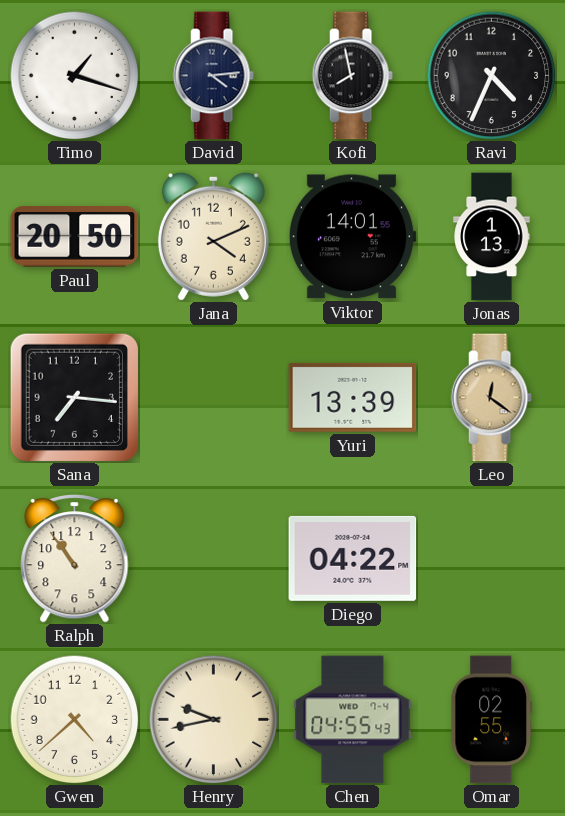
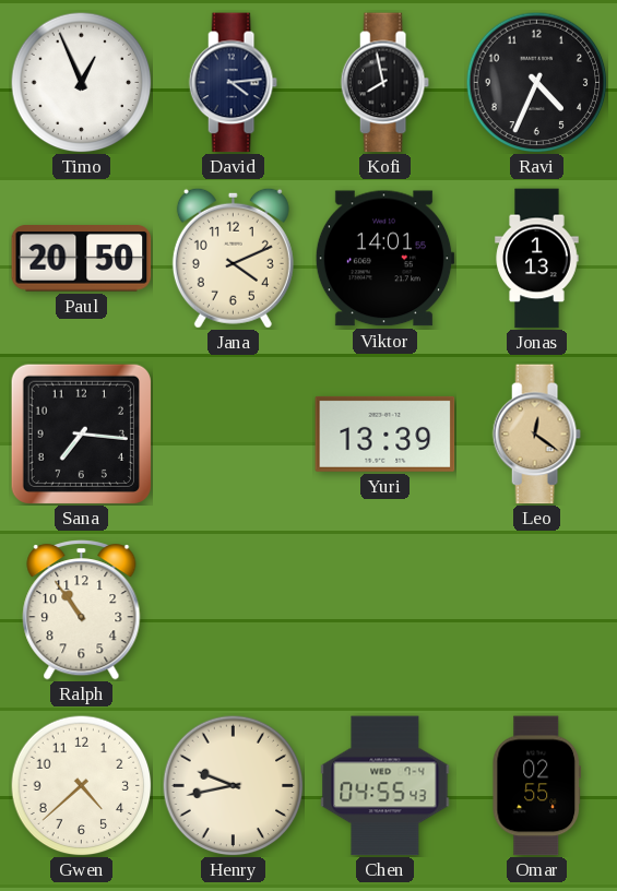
Timo: 1:18 -> 12:56
Diego: 04:22 -> none
